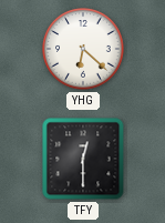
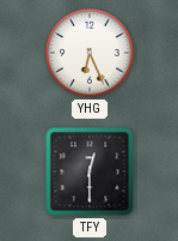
YHG: 6:22 -> 6:26
